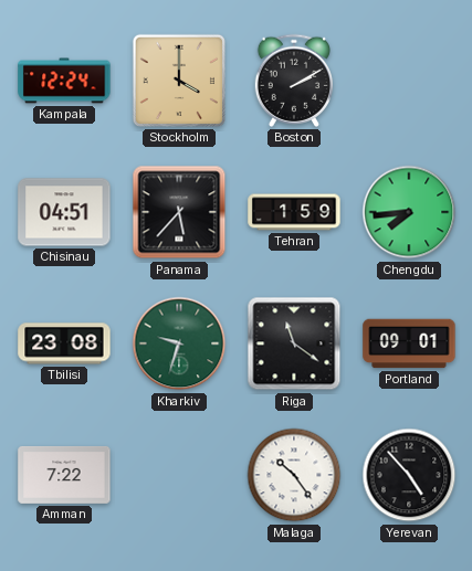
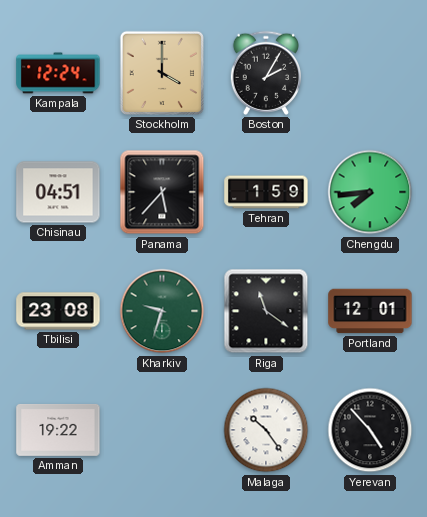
Boston: 2:10 -> 2:05
Portland: 09:01 -> 12:01
Amman: 7:22 -> 19:22
